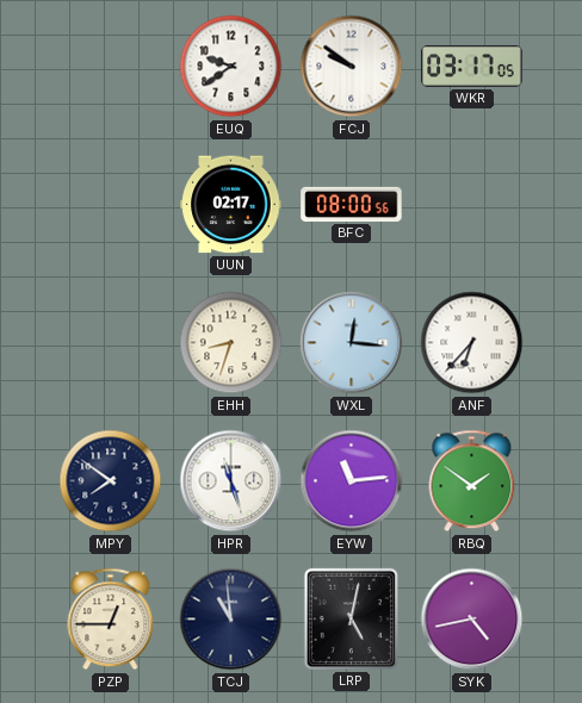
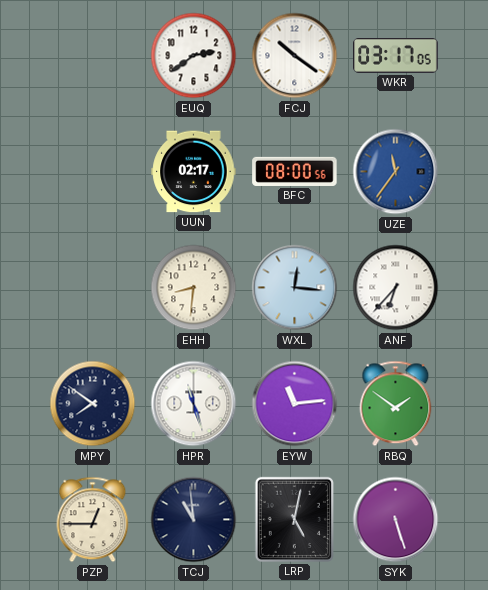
EUQ: 9:39 -> 2:39
FCJ: 9:51 -> 10:21
UZE: none -> 11:36
EHH: 8:33 -> 8:31
SYK: 4:43 -> 5:27
